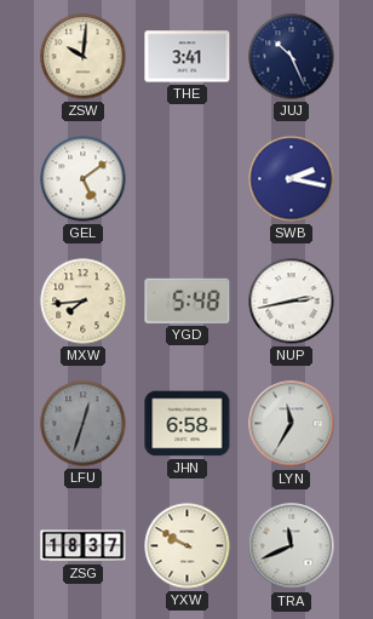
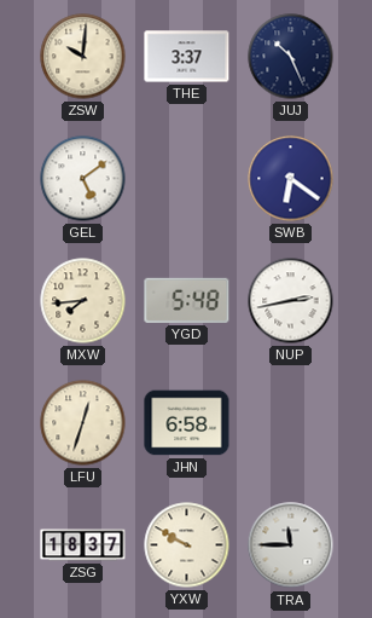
THE: 3:41 -> 3:37
SWB: 2:17 -> 6:21
LFU dial: grey -> cream
LYN: 11:35 -> none
TRA: 11:41 -> 11:45
